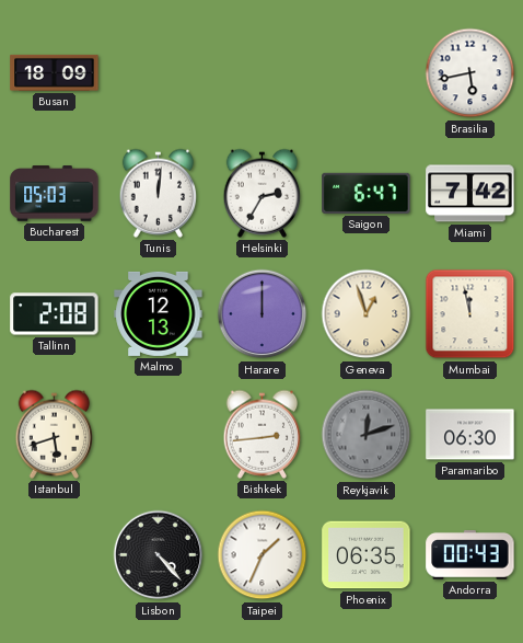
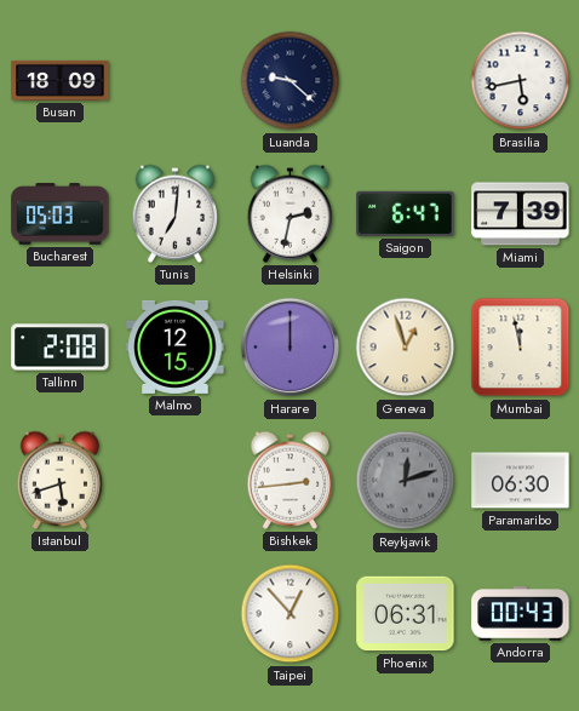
Luanda: none -> 9:22
Tunis: 12:01 -> 7:01
Helsinki: 2:35 -> 2:32
Miami: 7:42 -> 7:39
Malmo: 12:13 -> 12:15
Lisbon: 4:23 -> none
Taipei: 1:34 -> 12:53
Phoenix: 06:35 -> 06:31
